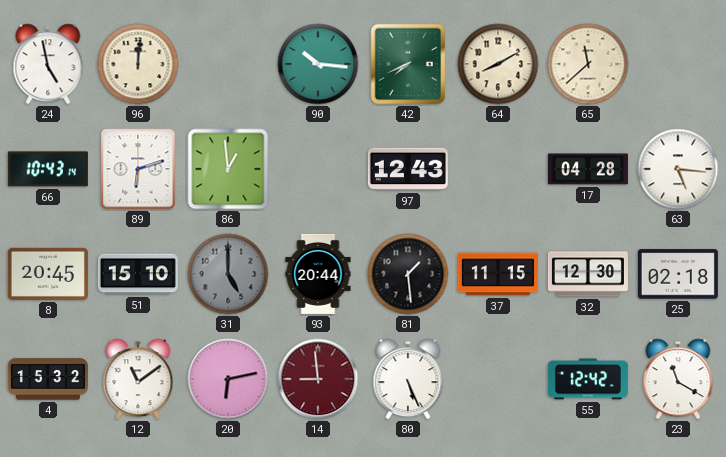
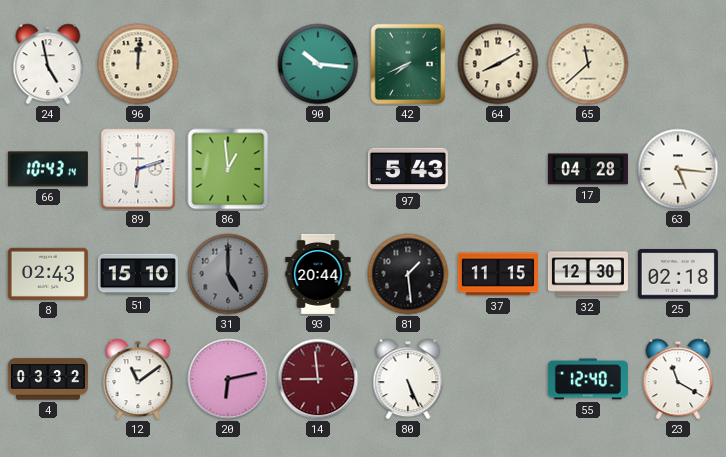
97: 12:43 -> 5:43
8: 20:45 -> 02:43
4: 15:32 -> 03:32
55: 12:42 -> 12:40
